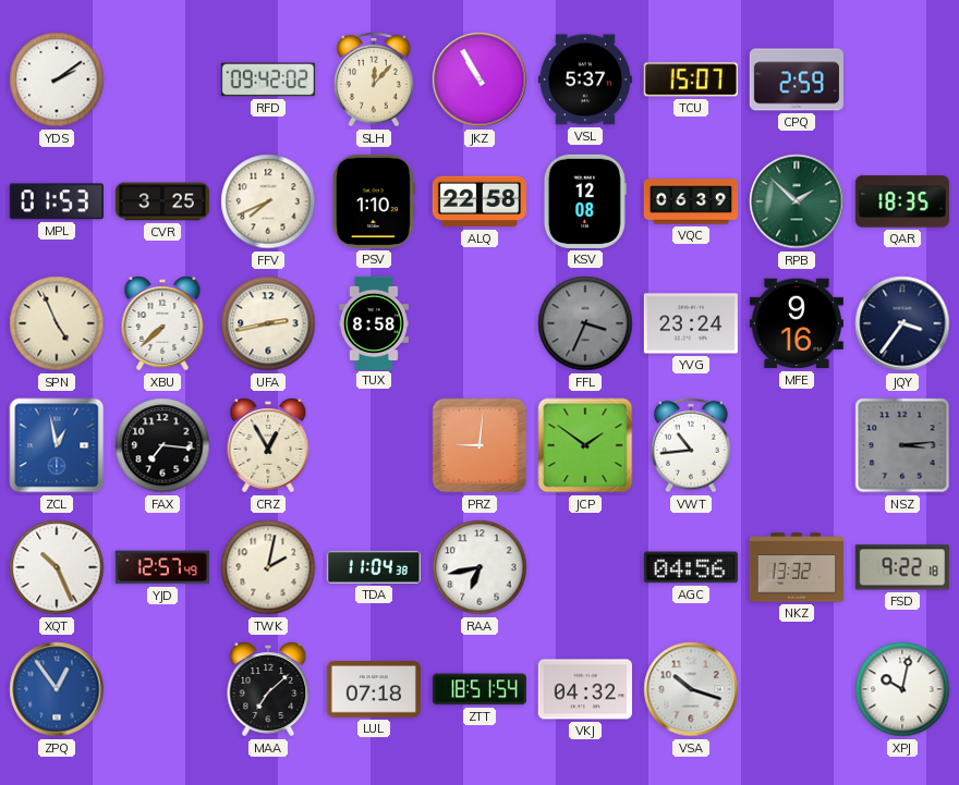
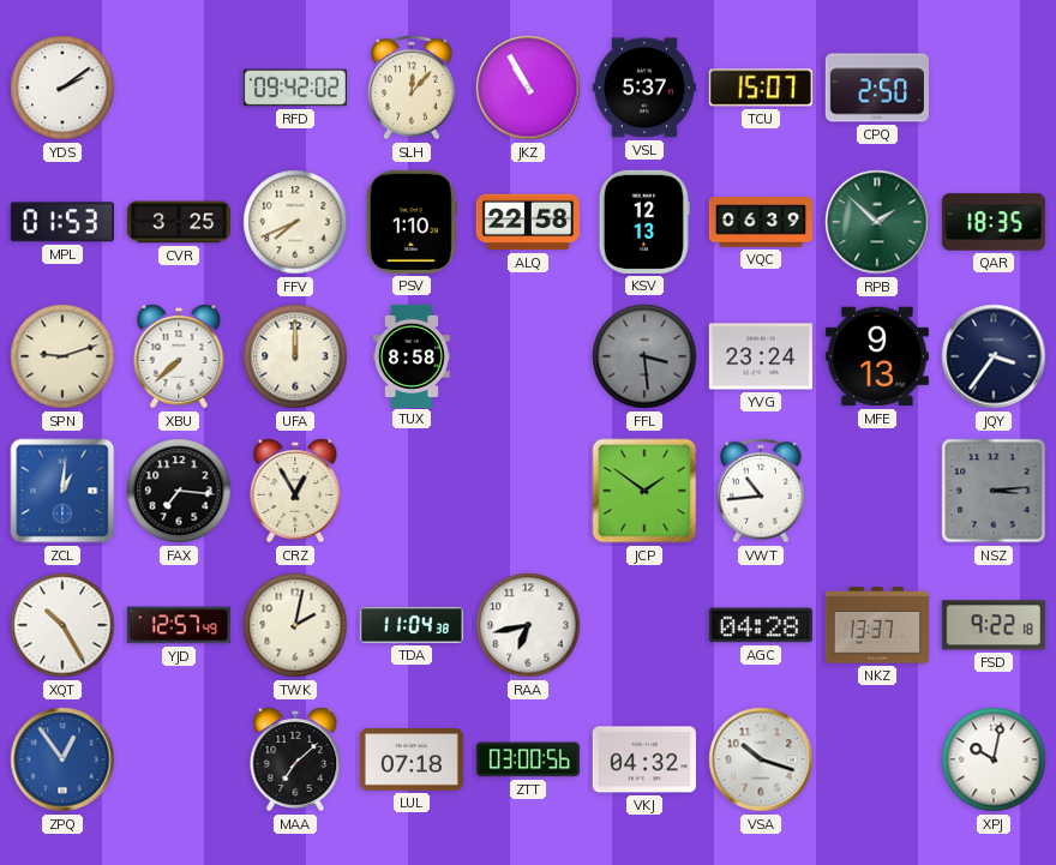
CPQ: 2:59 -> 2:50
KSV: 12:08 -> 12:13
SPN: 4:56 -> 9:12
UFA: 2:43 -> 12:00
FFL: 3:34 -> 3:29
MFE: 9:16 -> 9:13
ZCL: 12:58 -> 1:01
PRZ: 9:01 -> none
XQT: 10:26 -> 10:25
AGC: 04:56 -> 04:28
NKZ: 13:32 -> 13:37
ZTT: 18:51 -> 03:00
